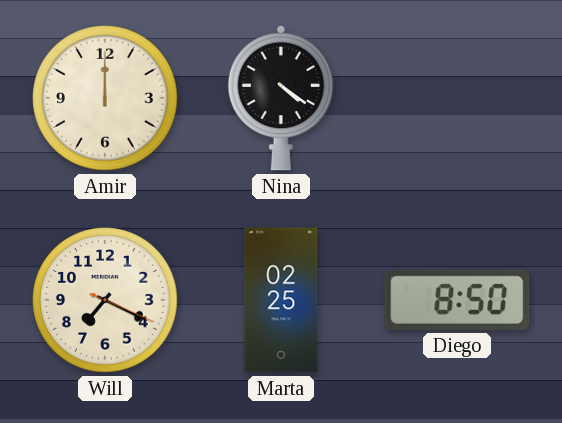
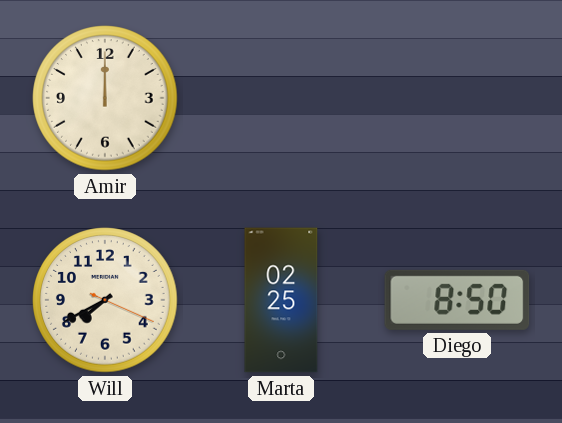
Nina: 4:21 -> none
Will: 7:19 -> 7:40
